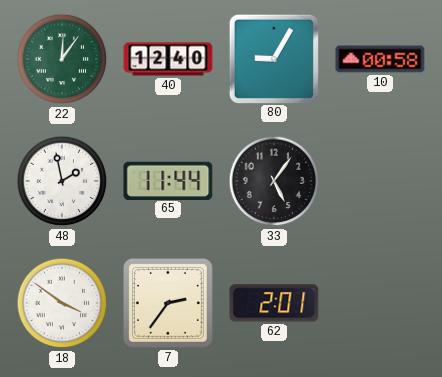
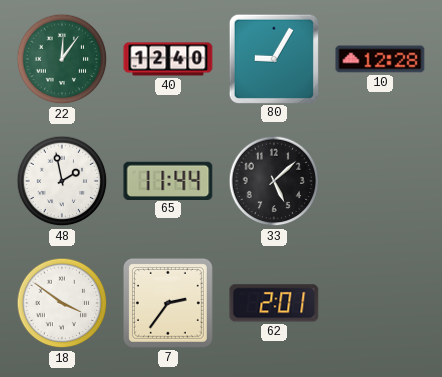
10: 00:58 -> 12:28
33: 5:06 -> 5:08
